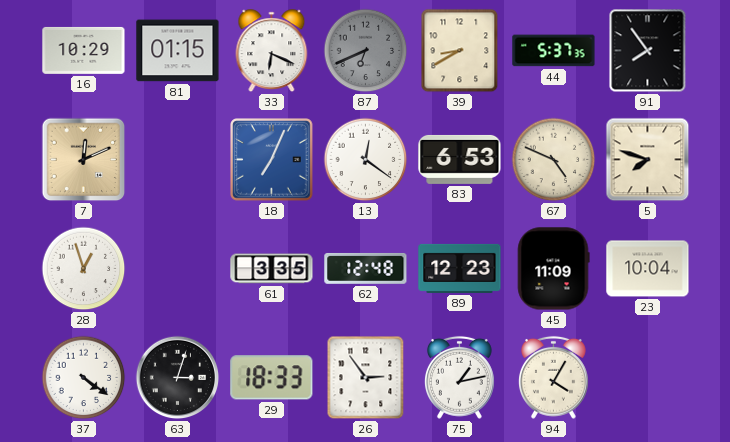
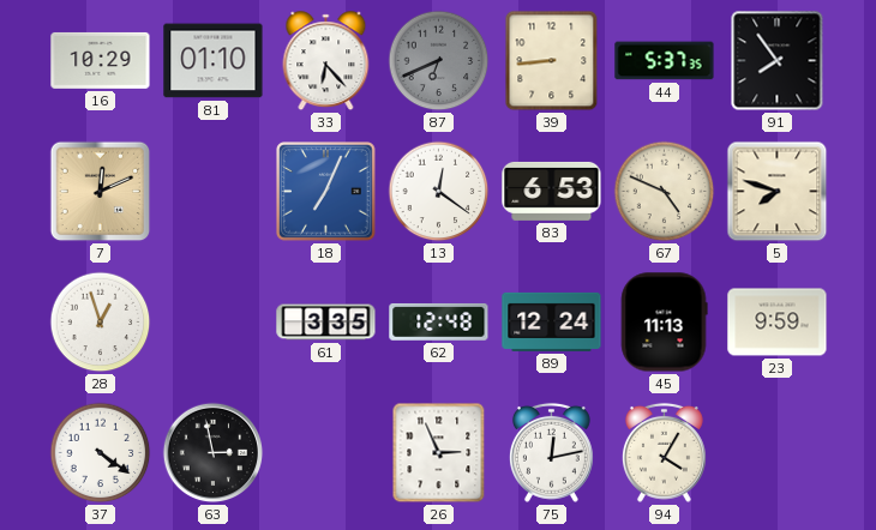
81: 01:15 -> 01:10
33: 6:19 -> 6:23
39: 8:40 -> 8:44
89: 12:23 -> 12:24
45: 11:09 -> 11:13
23: 10:04 -> 9:59
63: 3:03 -> 2:58
29: 18:33 -> none
26: 2:54 -> 2:56
75: 1:13 -> 12:13
